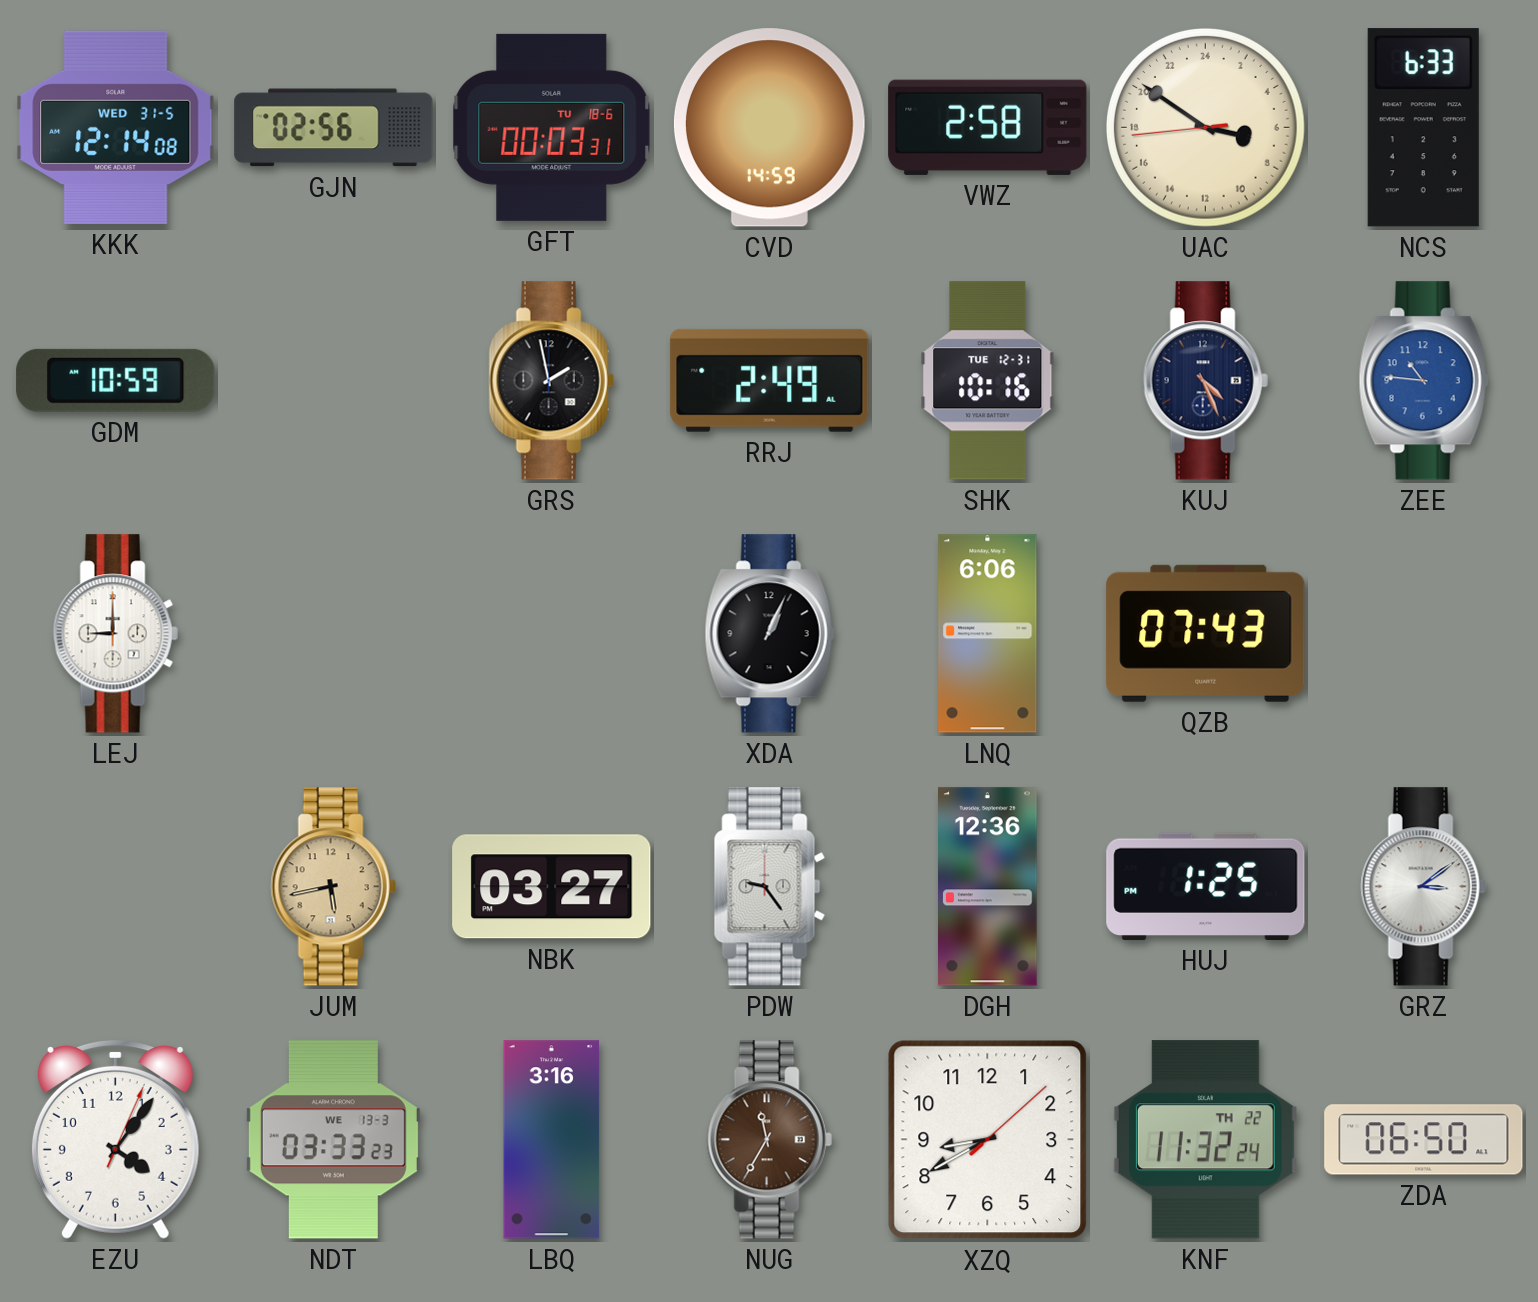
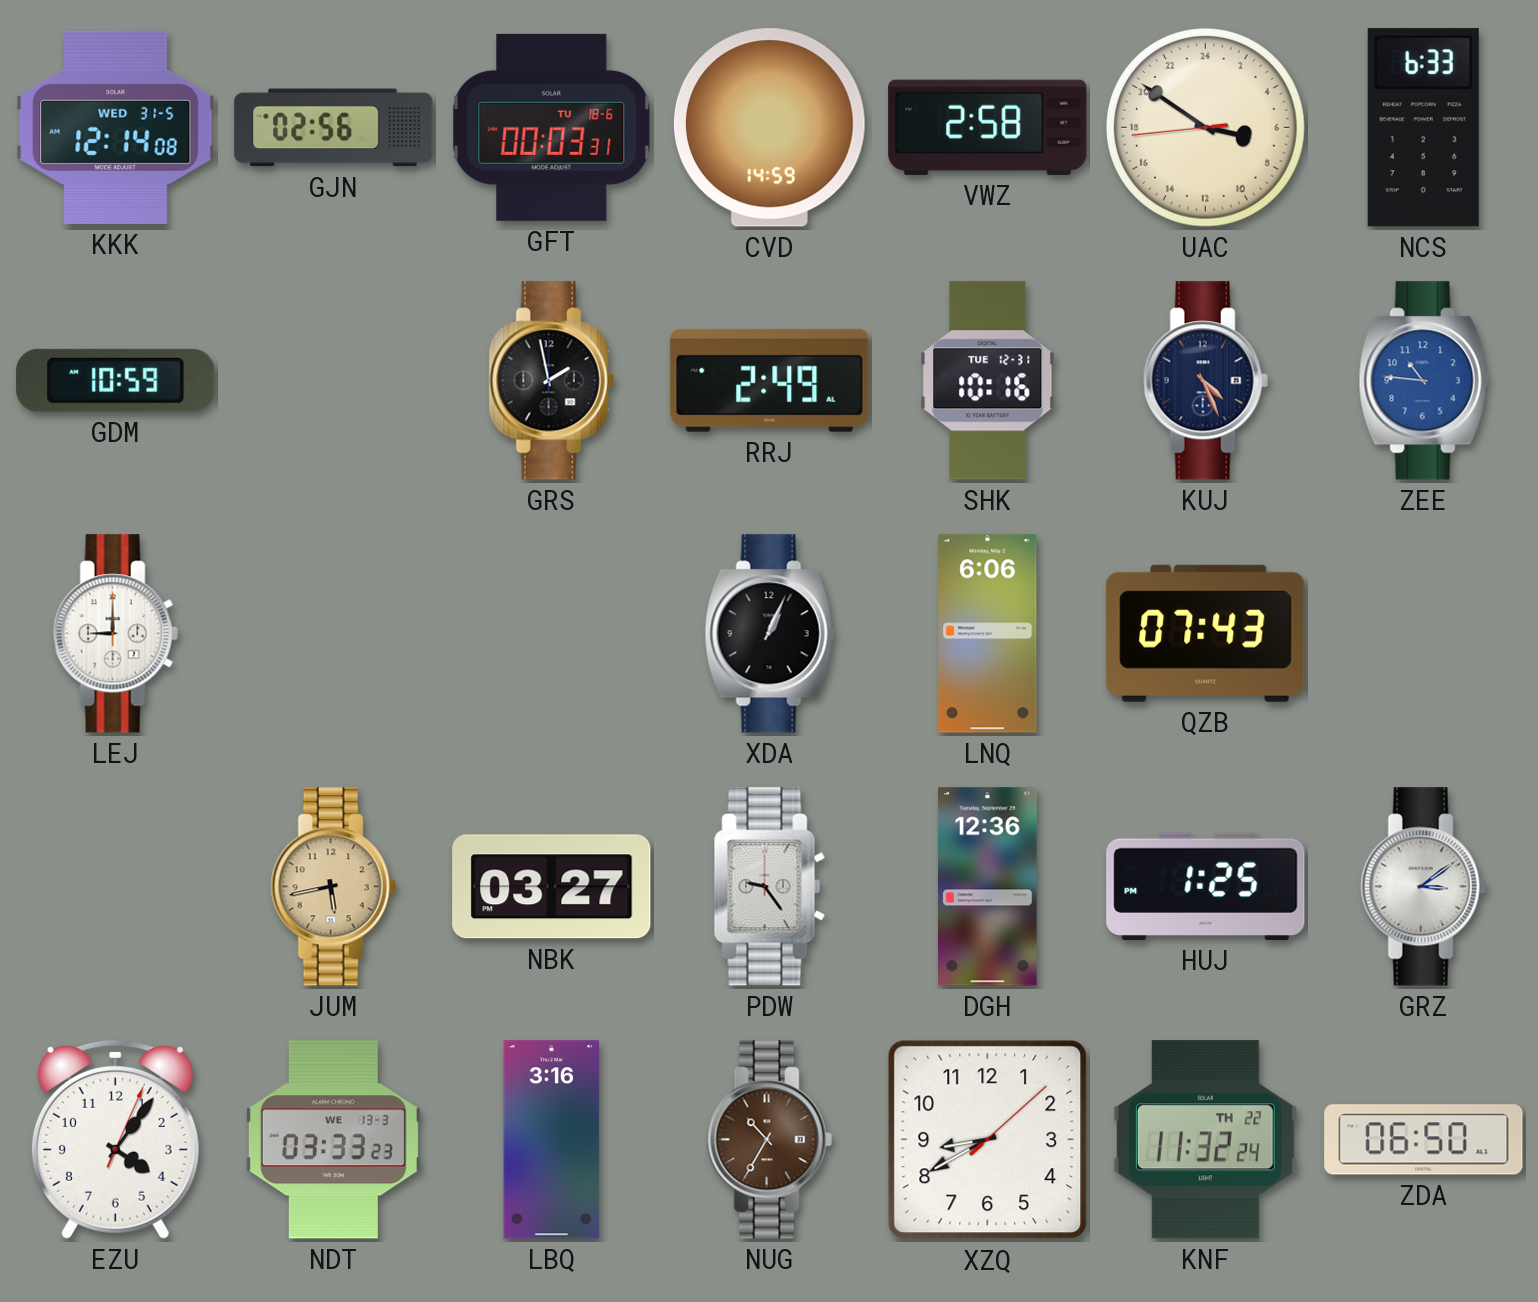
NUG: 11:35 -> 10:35
